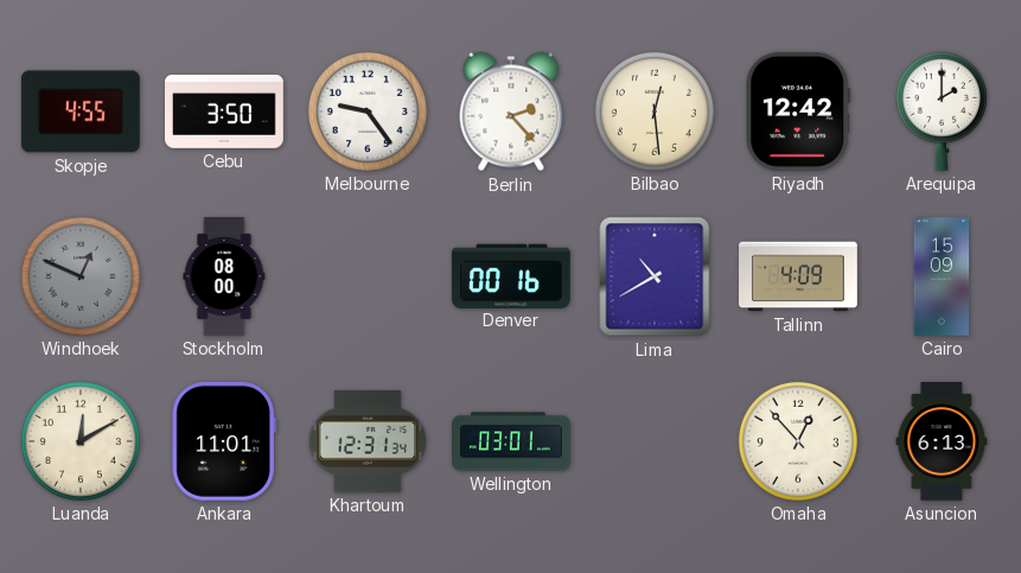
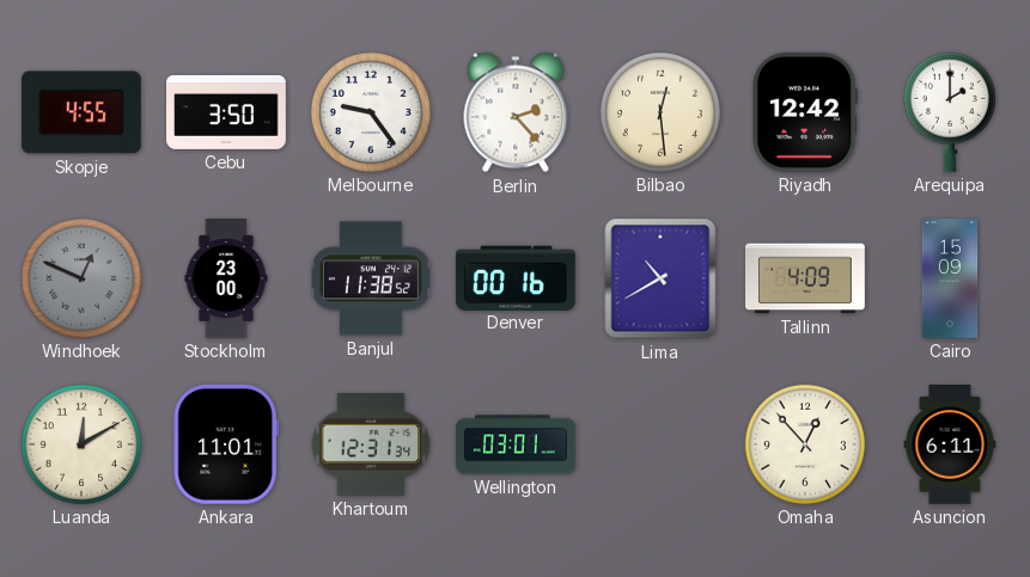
Stockholm: 08:00 -> 23:00
Banjul: none -> 11:38
Asuncion: 6:13 -> 6:11
